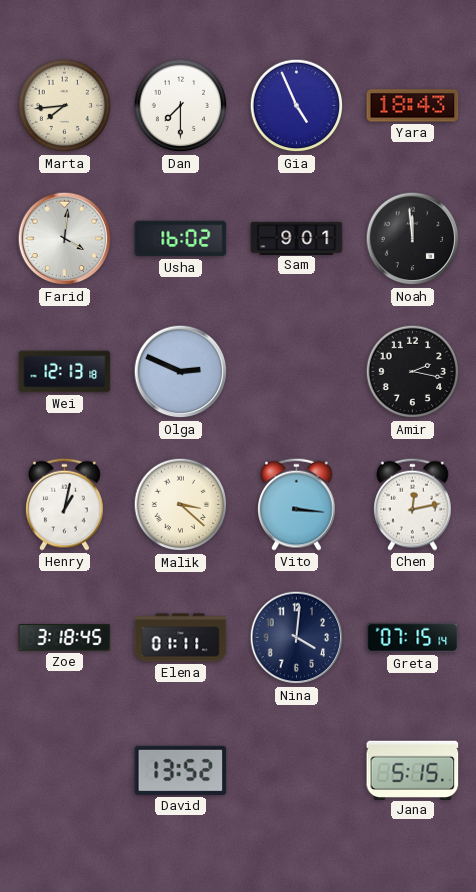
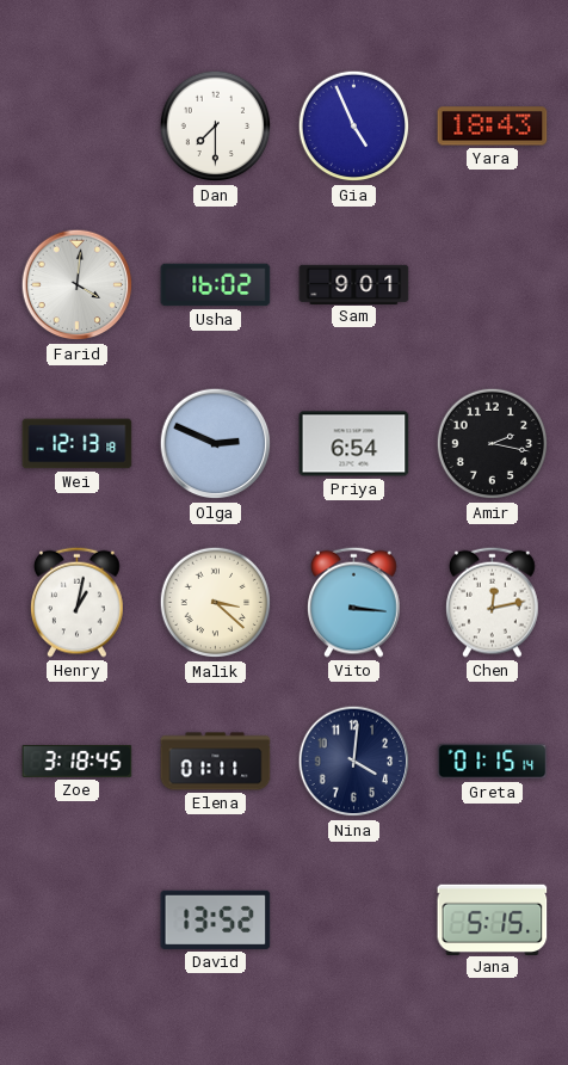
Marta: 7:44 -> none
Noah: 11:59 -> none
Priya: none -> 6:54
Greta: 07:15 -> 01:15
